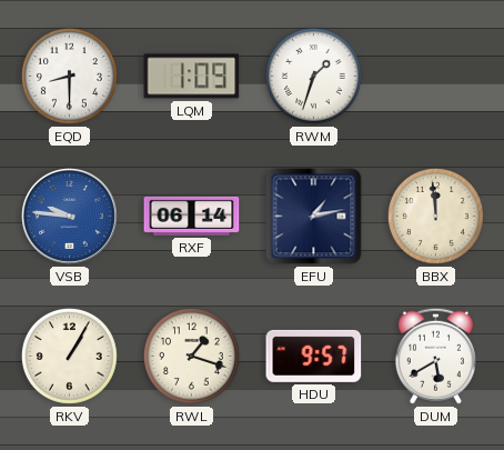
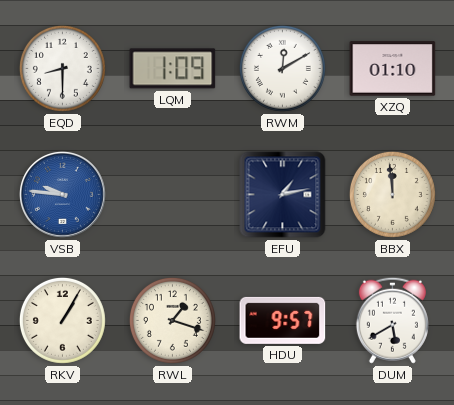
RWM: 1:33 -> 12:10
XZQ: none -> 01:10
RXF: 06:14 -> none
